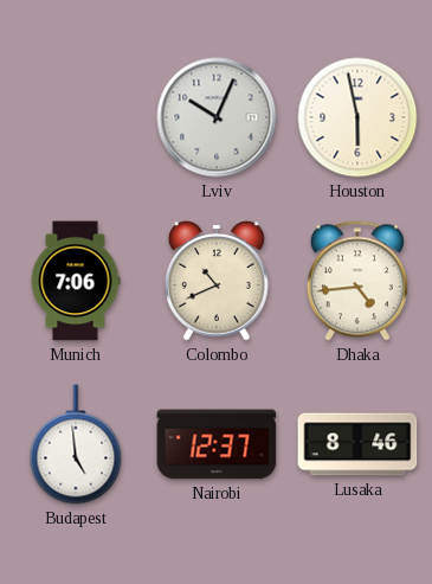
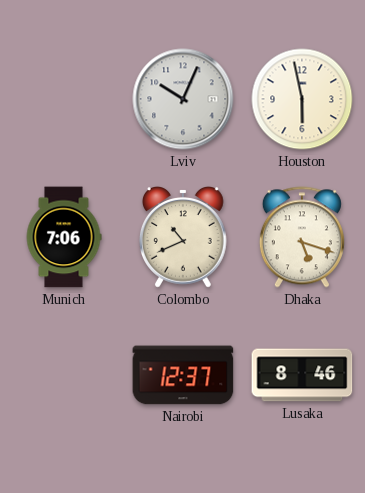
Dhaka: 4:44 -> 5:18
Budapest: 4:59 -> none
